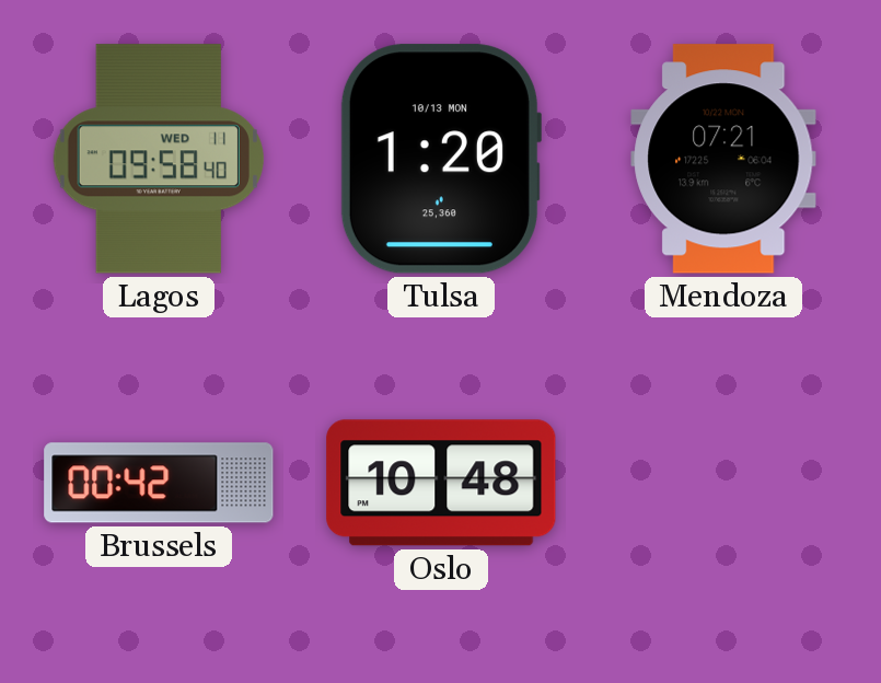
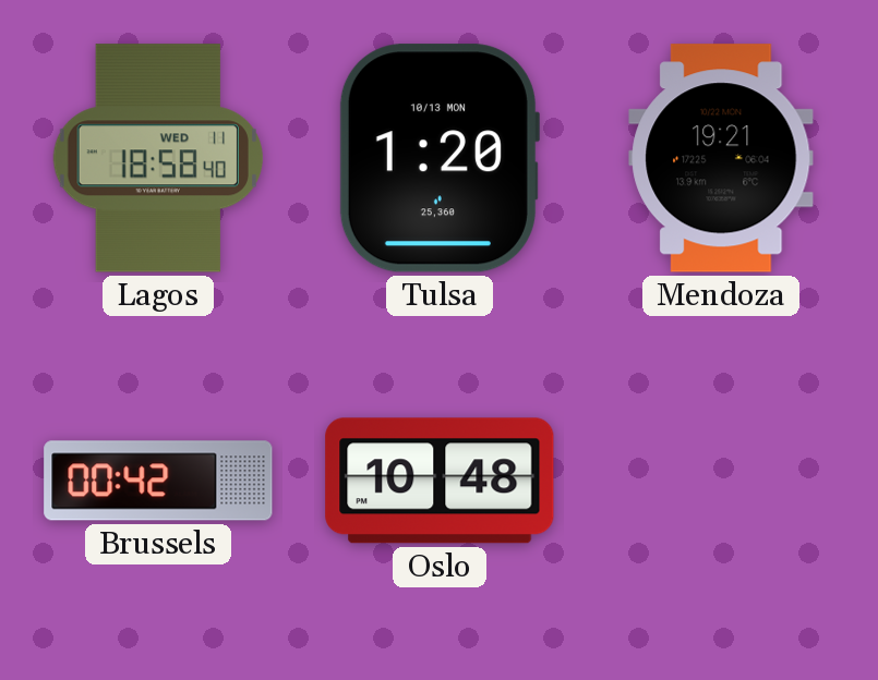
Lagos: 09:58 -> 18:58
Mendoza: 07:21 -> 19:21
